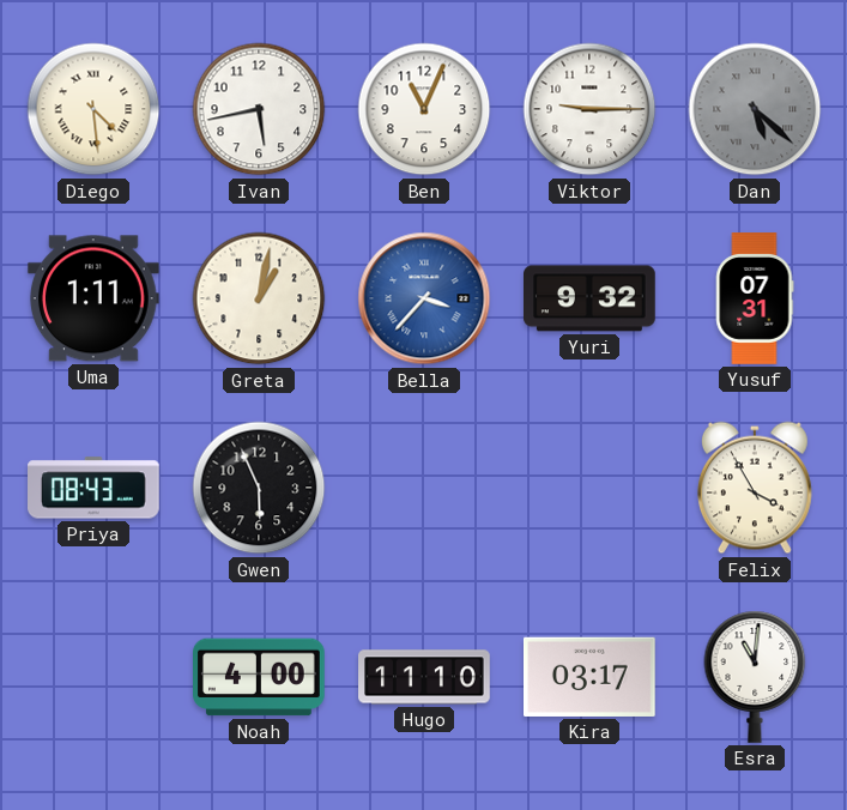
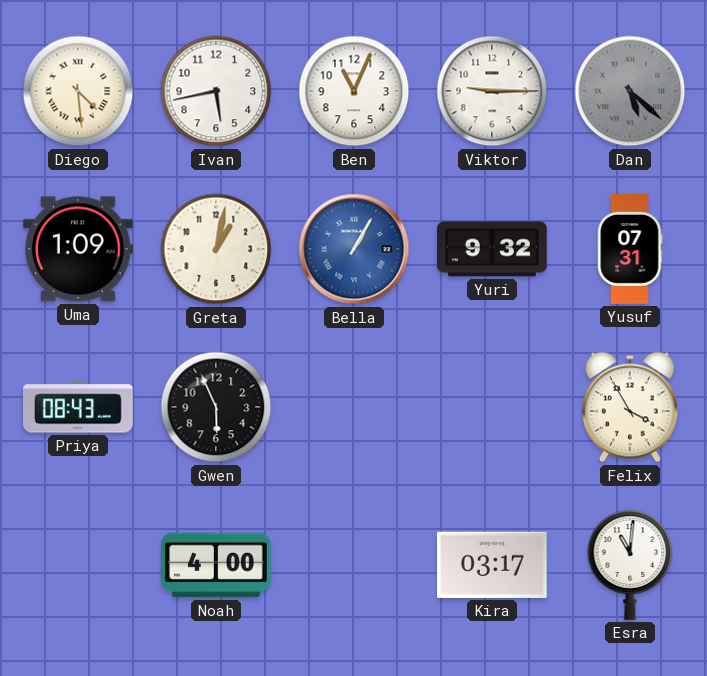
Uma: 1:11 -> 1:09
Bella: 3:37 -> 1:05
Hugo: 11:10 -> none
